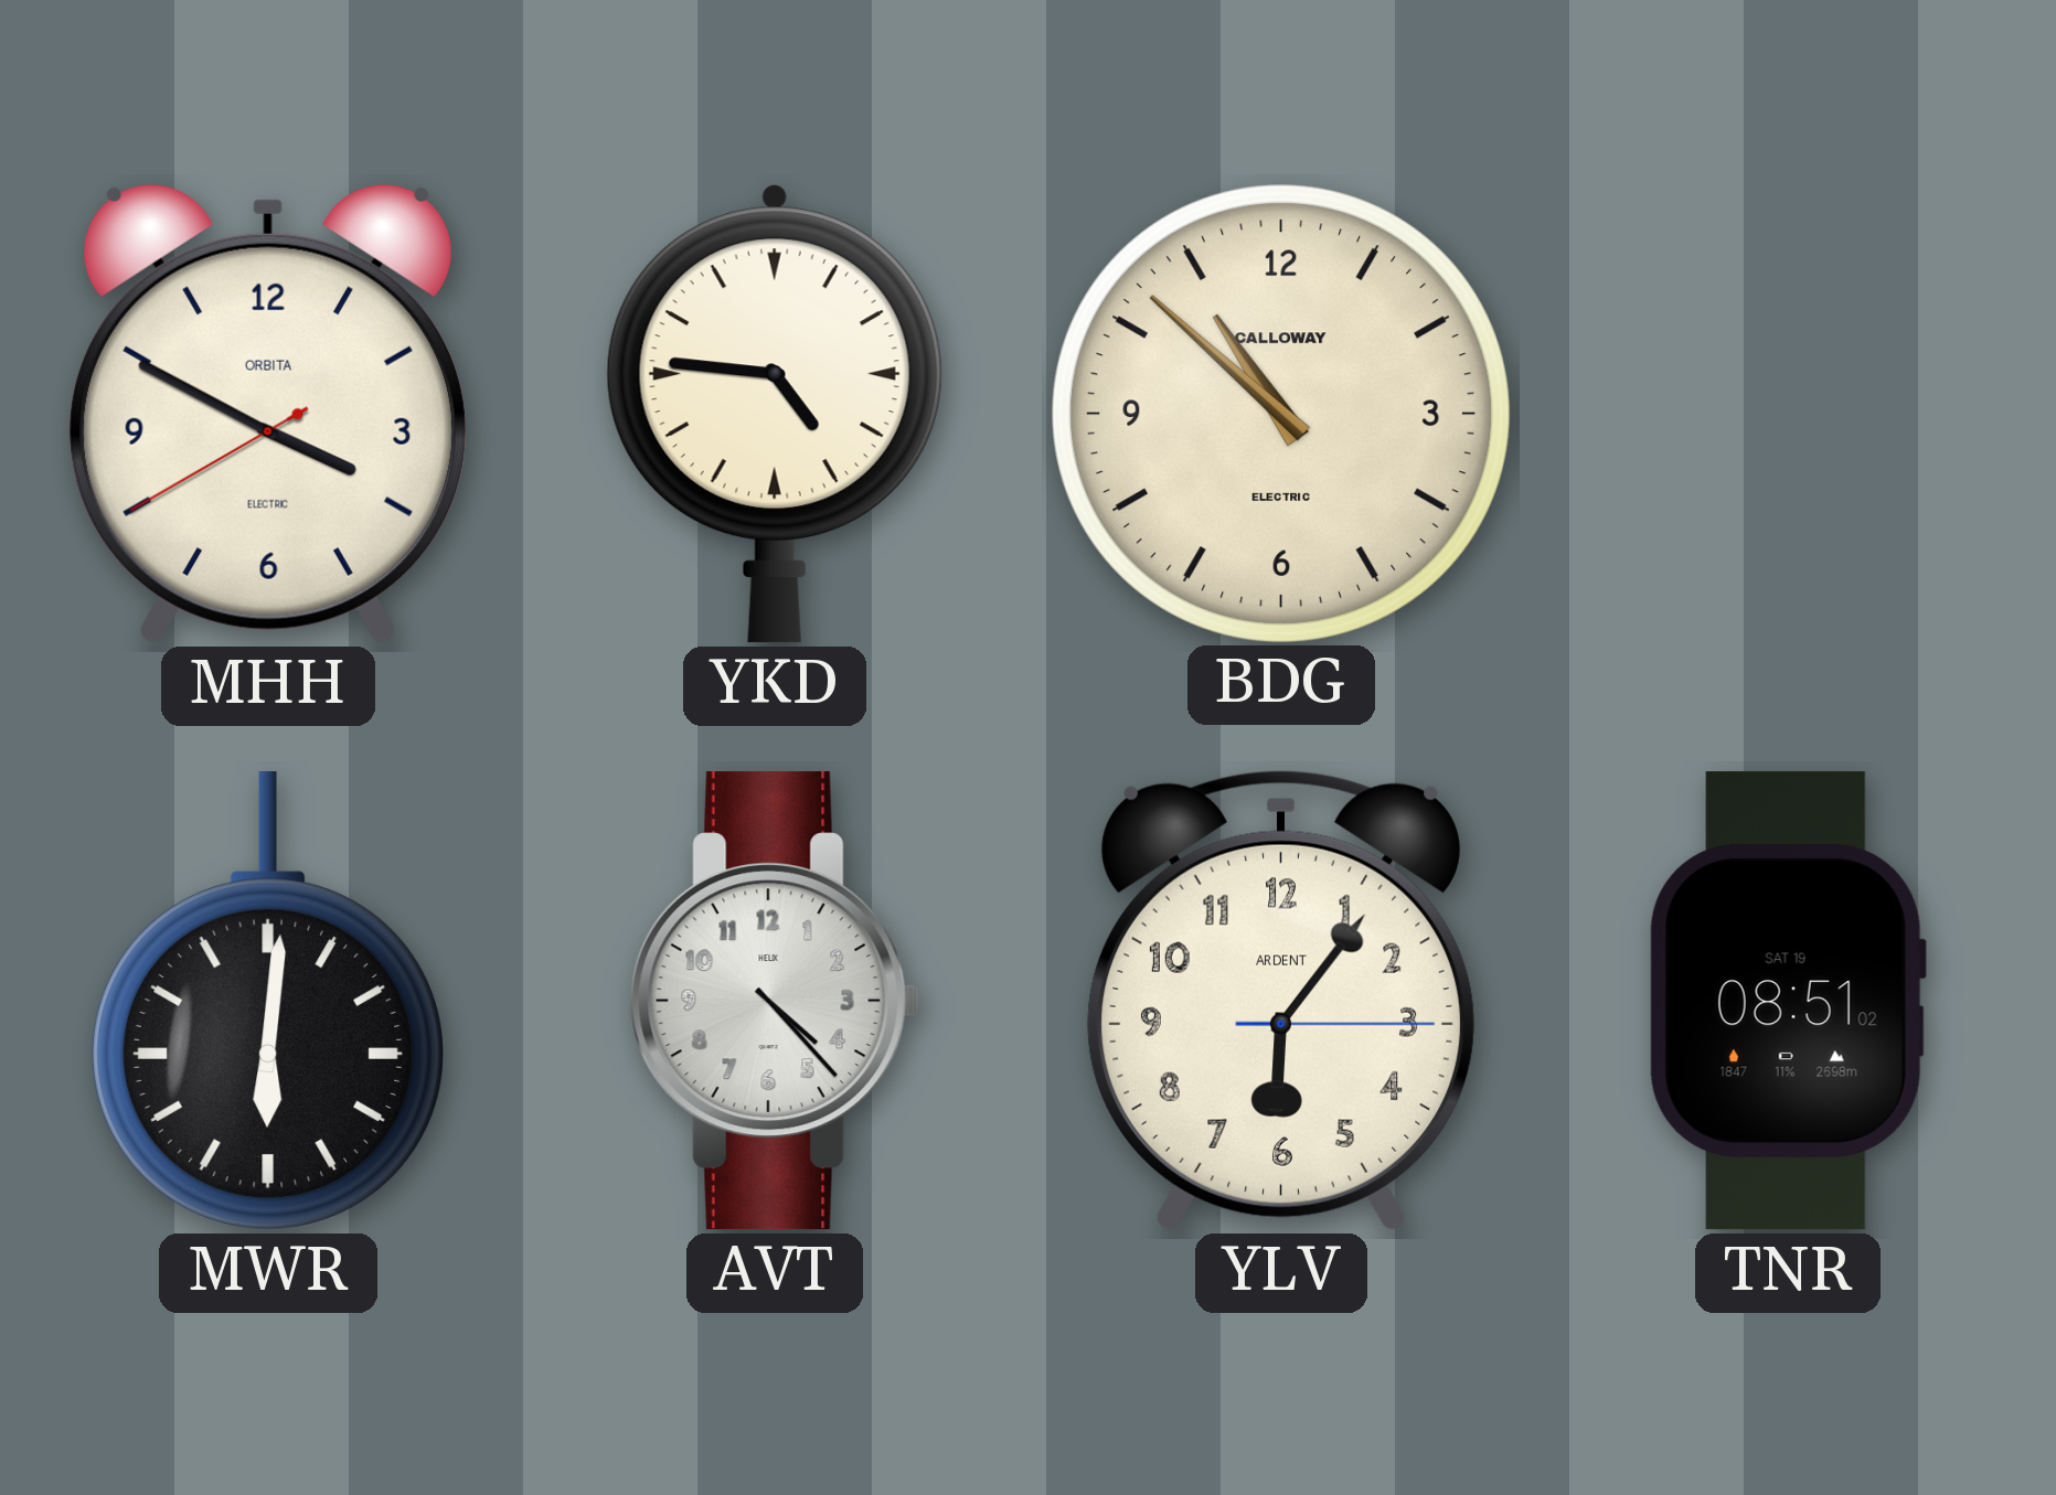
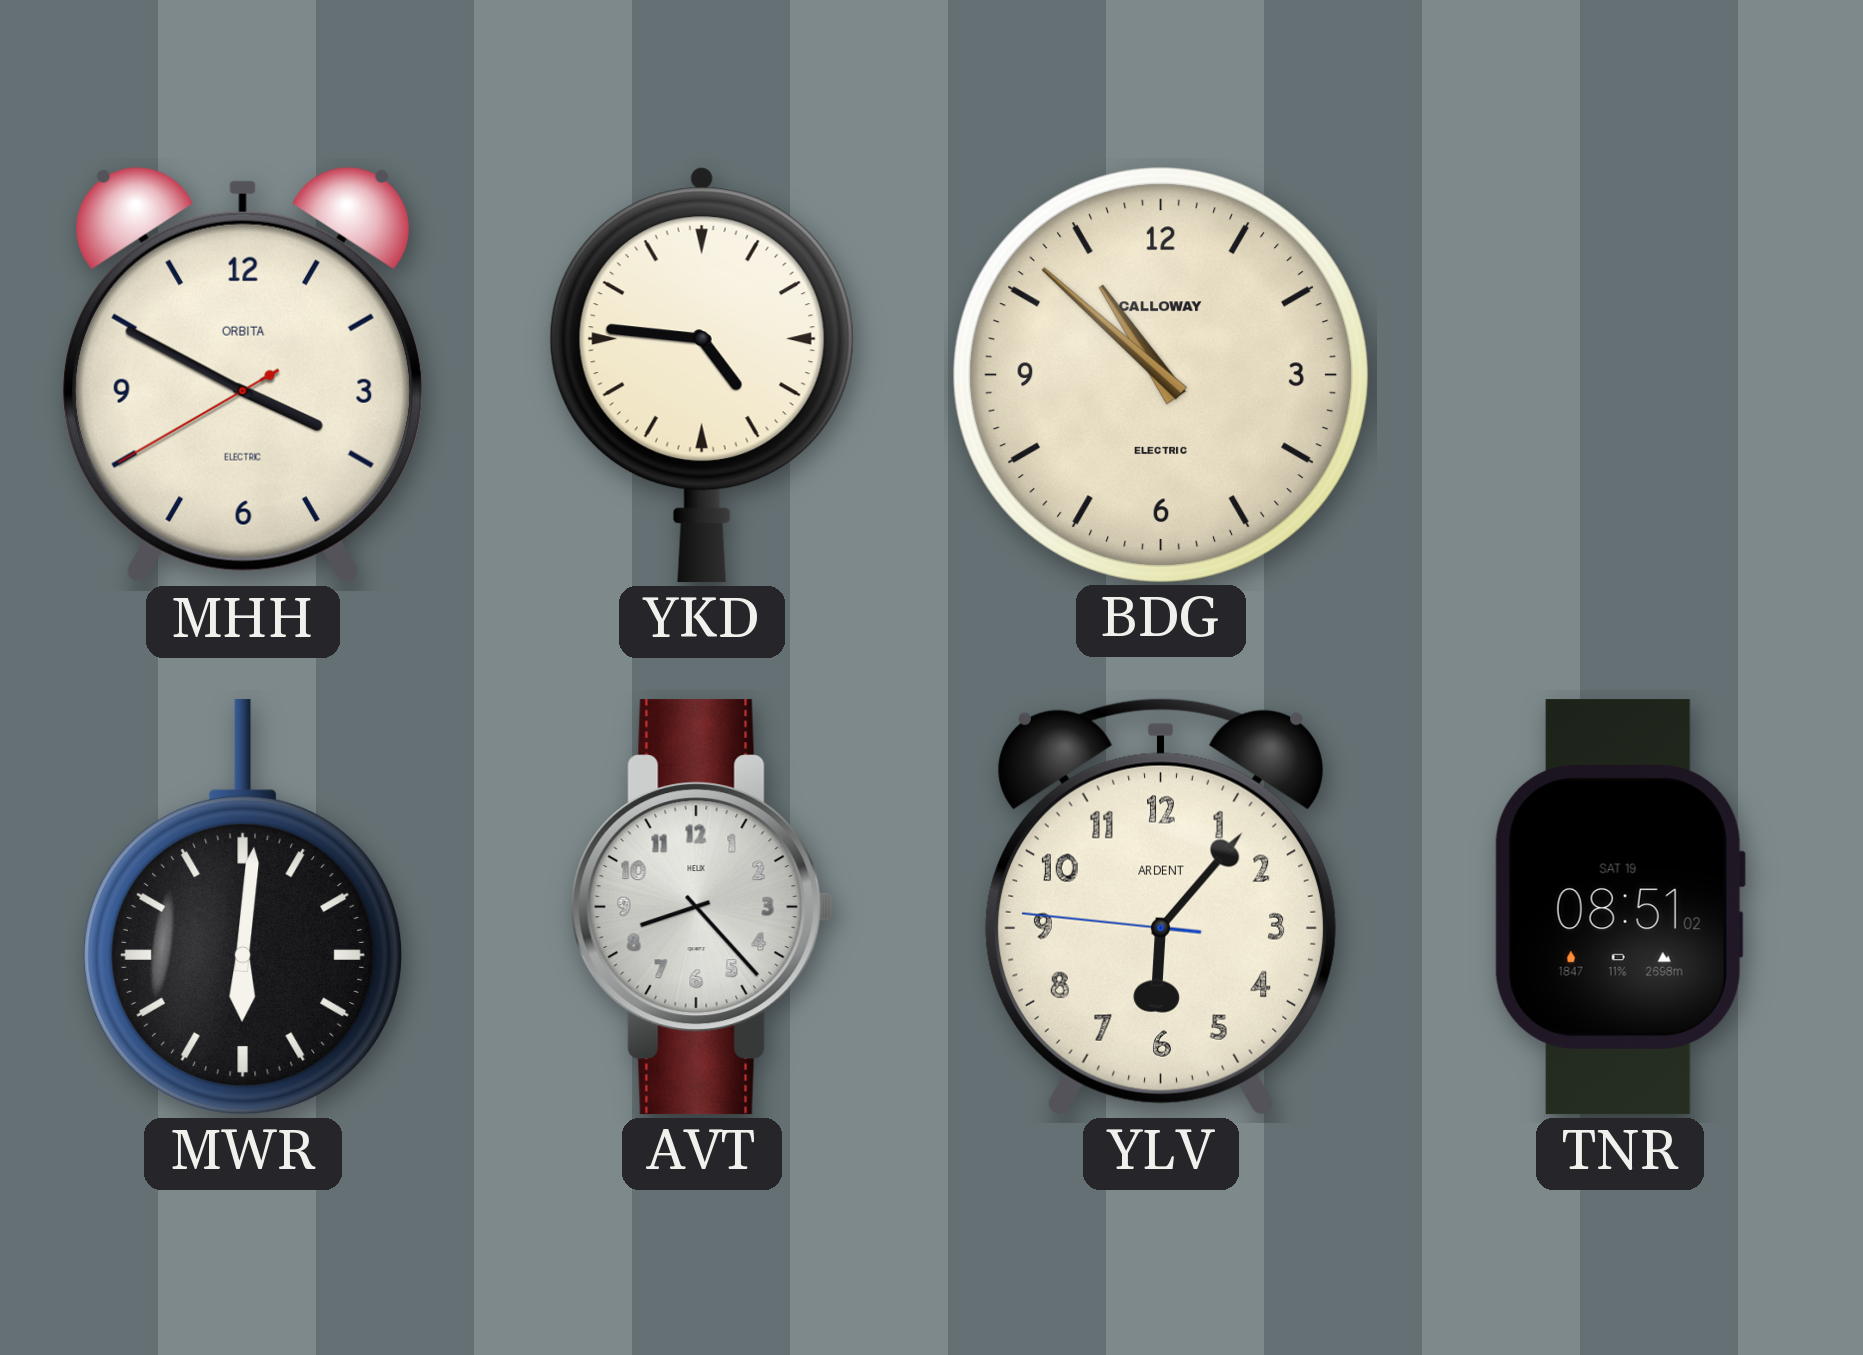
AVT: 4:23 -> 8:23
YLV: 6:06:15 -> 6:06:46
